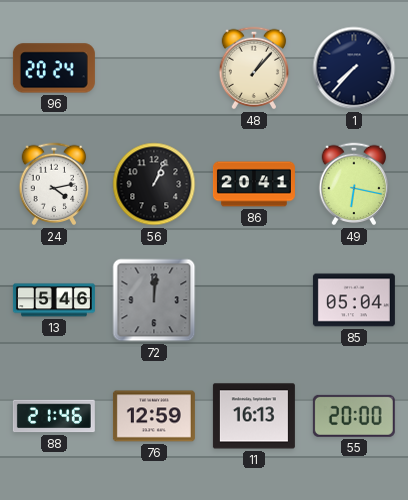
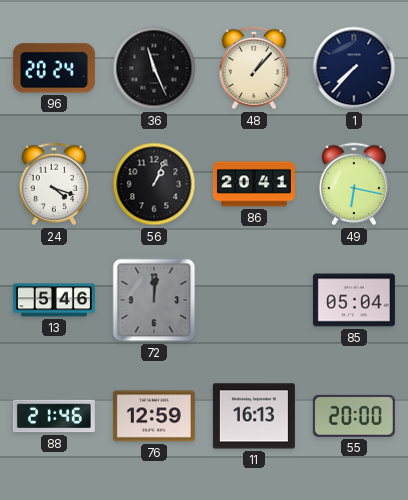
36: none -> 11:26
24: 4:13 -> 4:18
